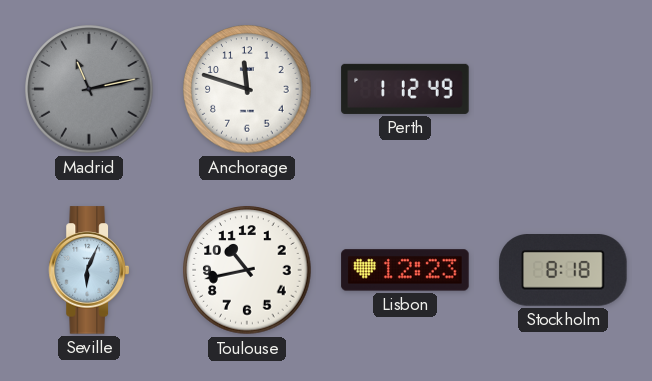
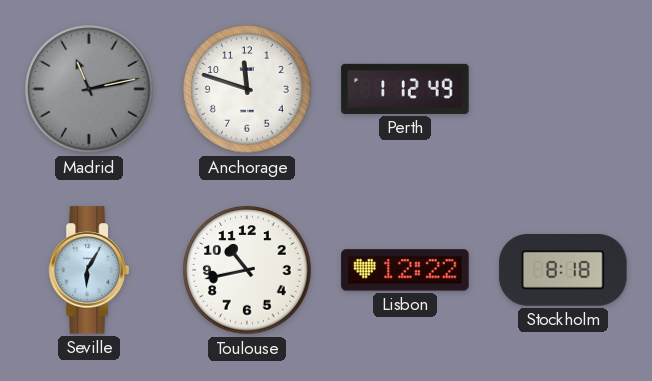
Seville: 6:04 -> 6:05
Lisbon: 12:23 -> 12:22
